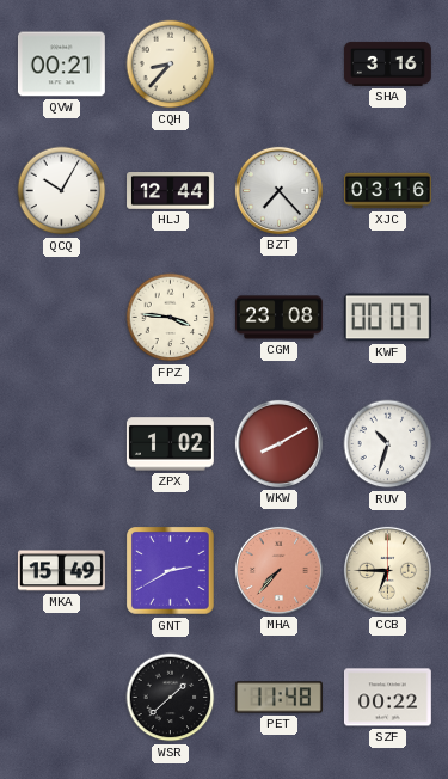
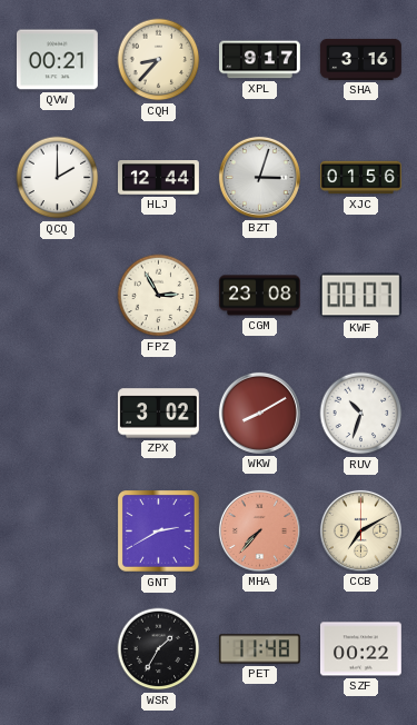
XPL: none -> 9:17
QCQ: 10:05 -> 2:00
BZT: 7:23 -> 3:03
XJC: 03:16 -> 01:56
FPZ: 3:46 -> 2:55
ZPX: 1:02 -> 3:02
MKA: 15:49 -> none
CCB: 6:45 -> 7:10
WSR: 1:38 -> 1:35
